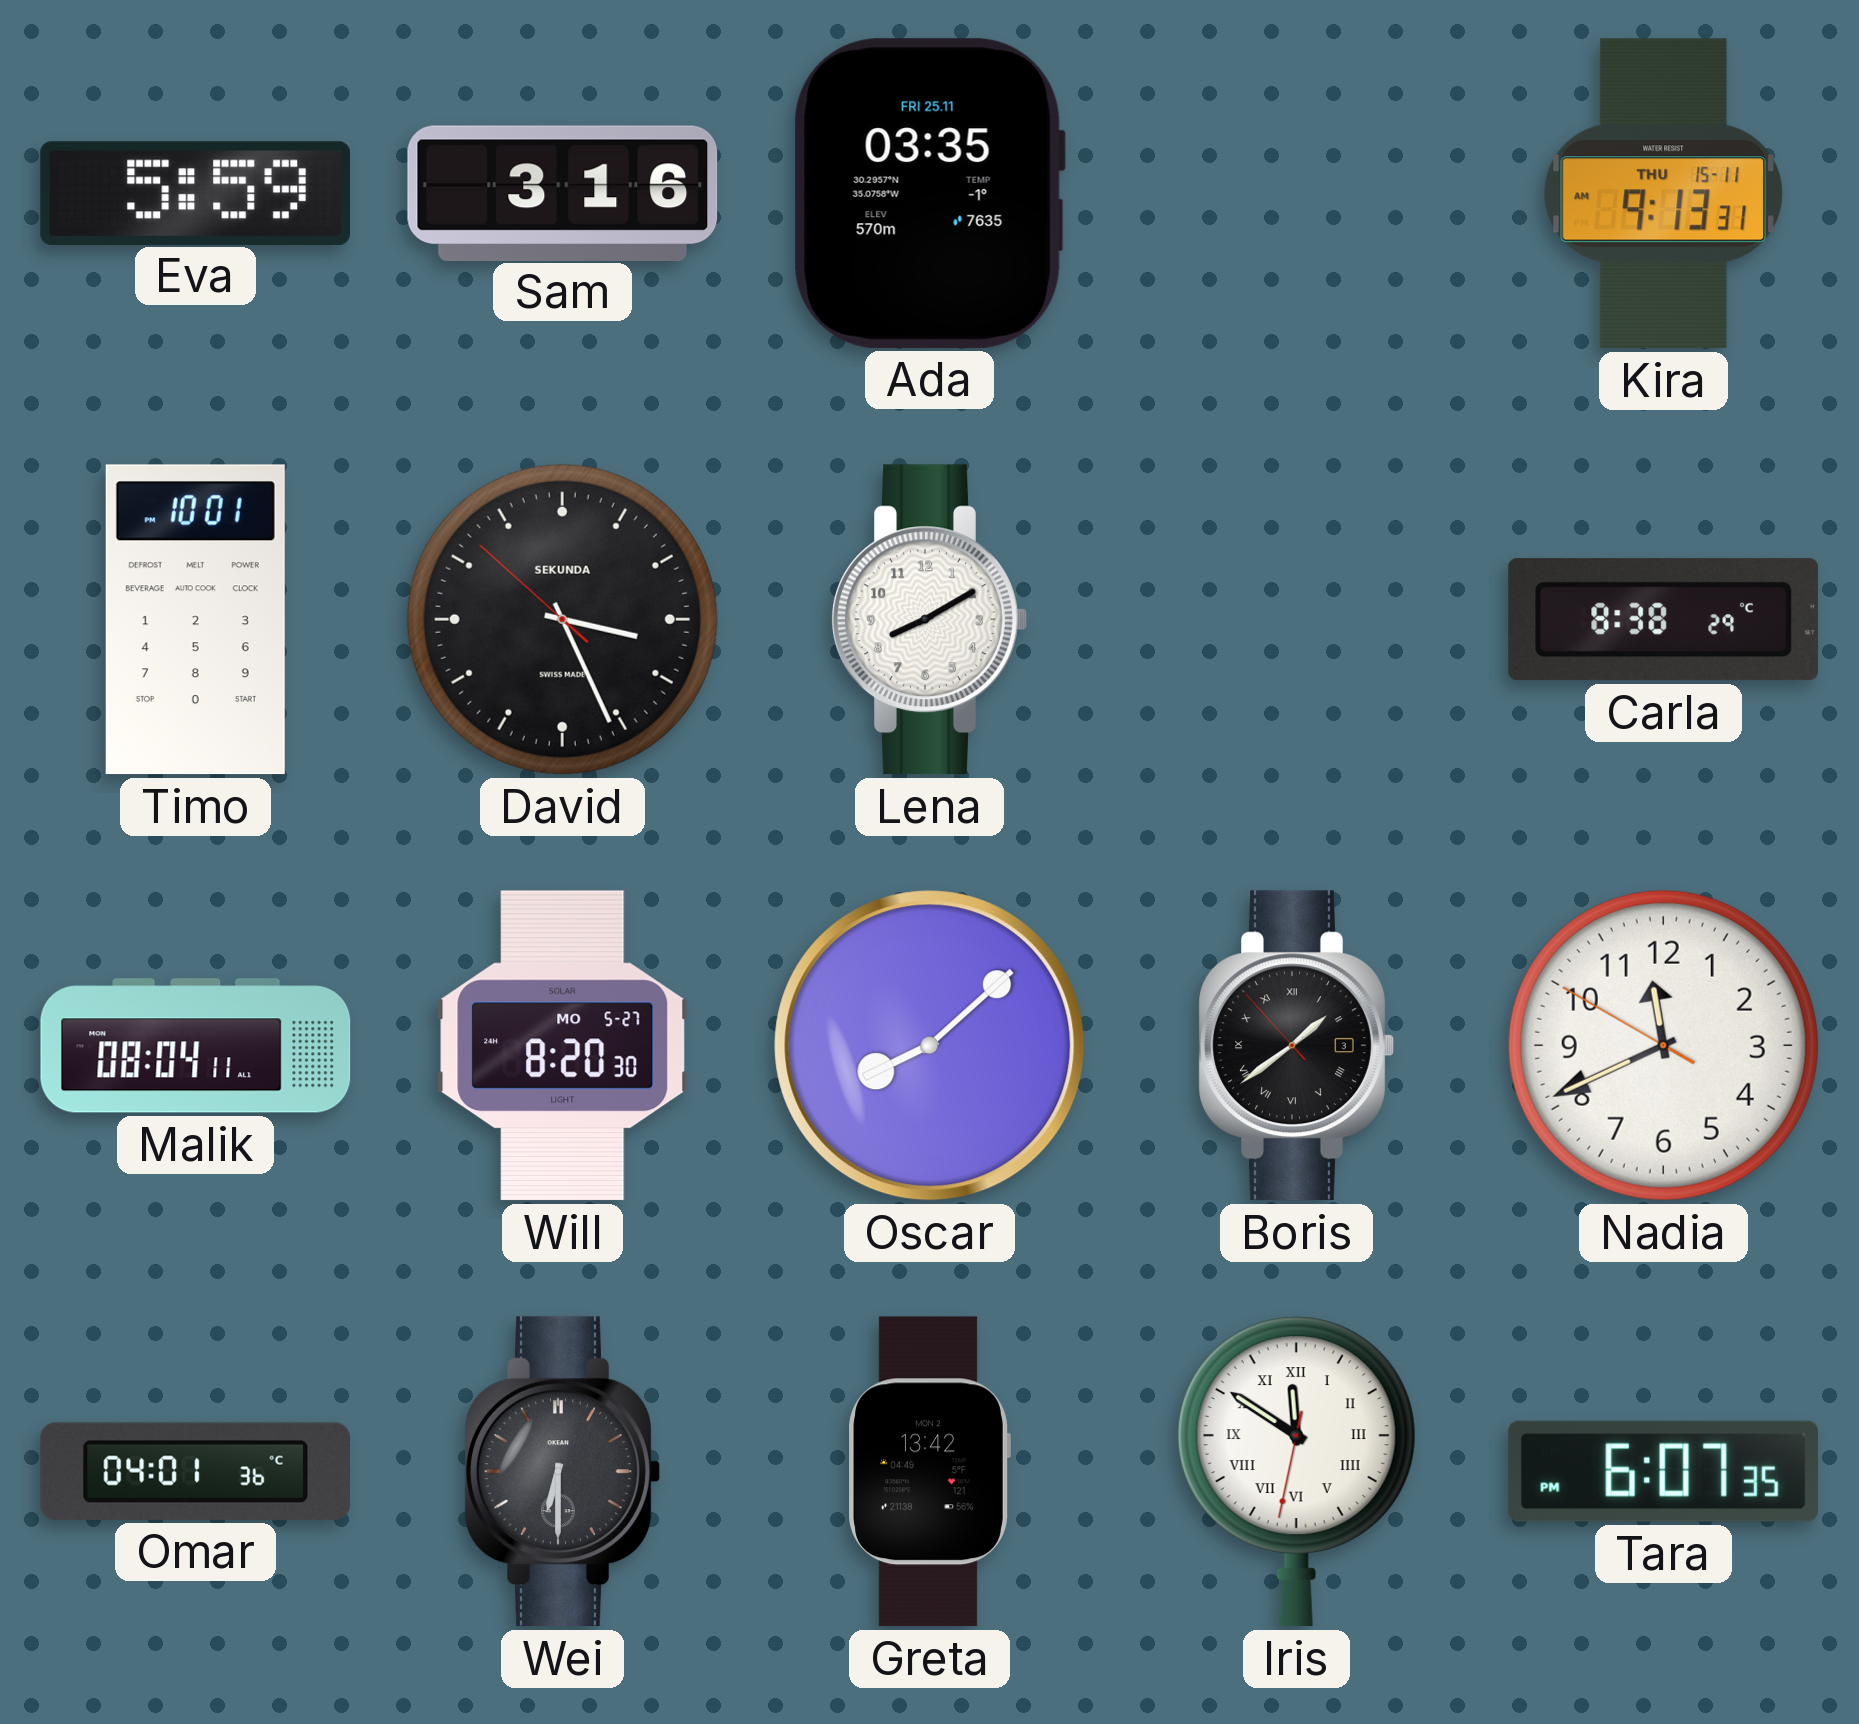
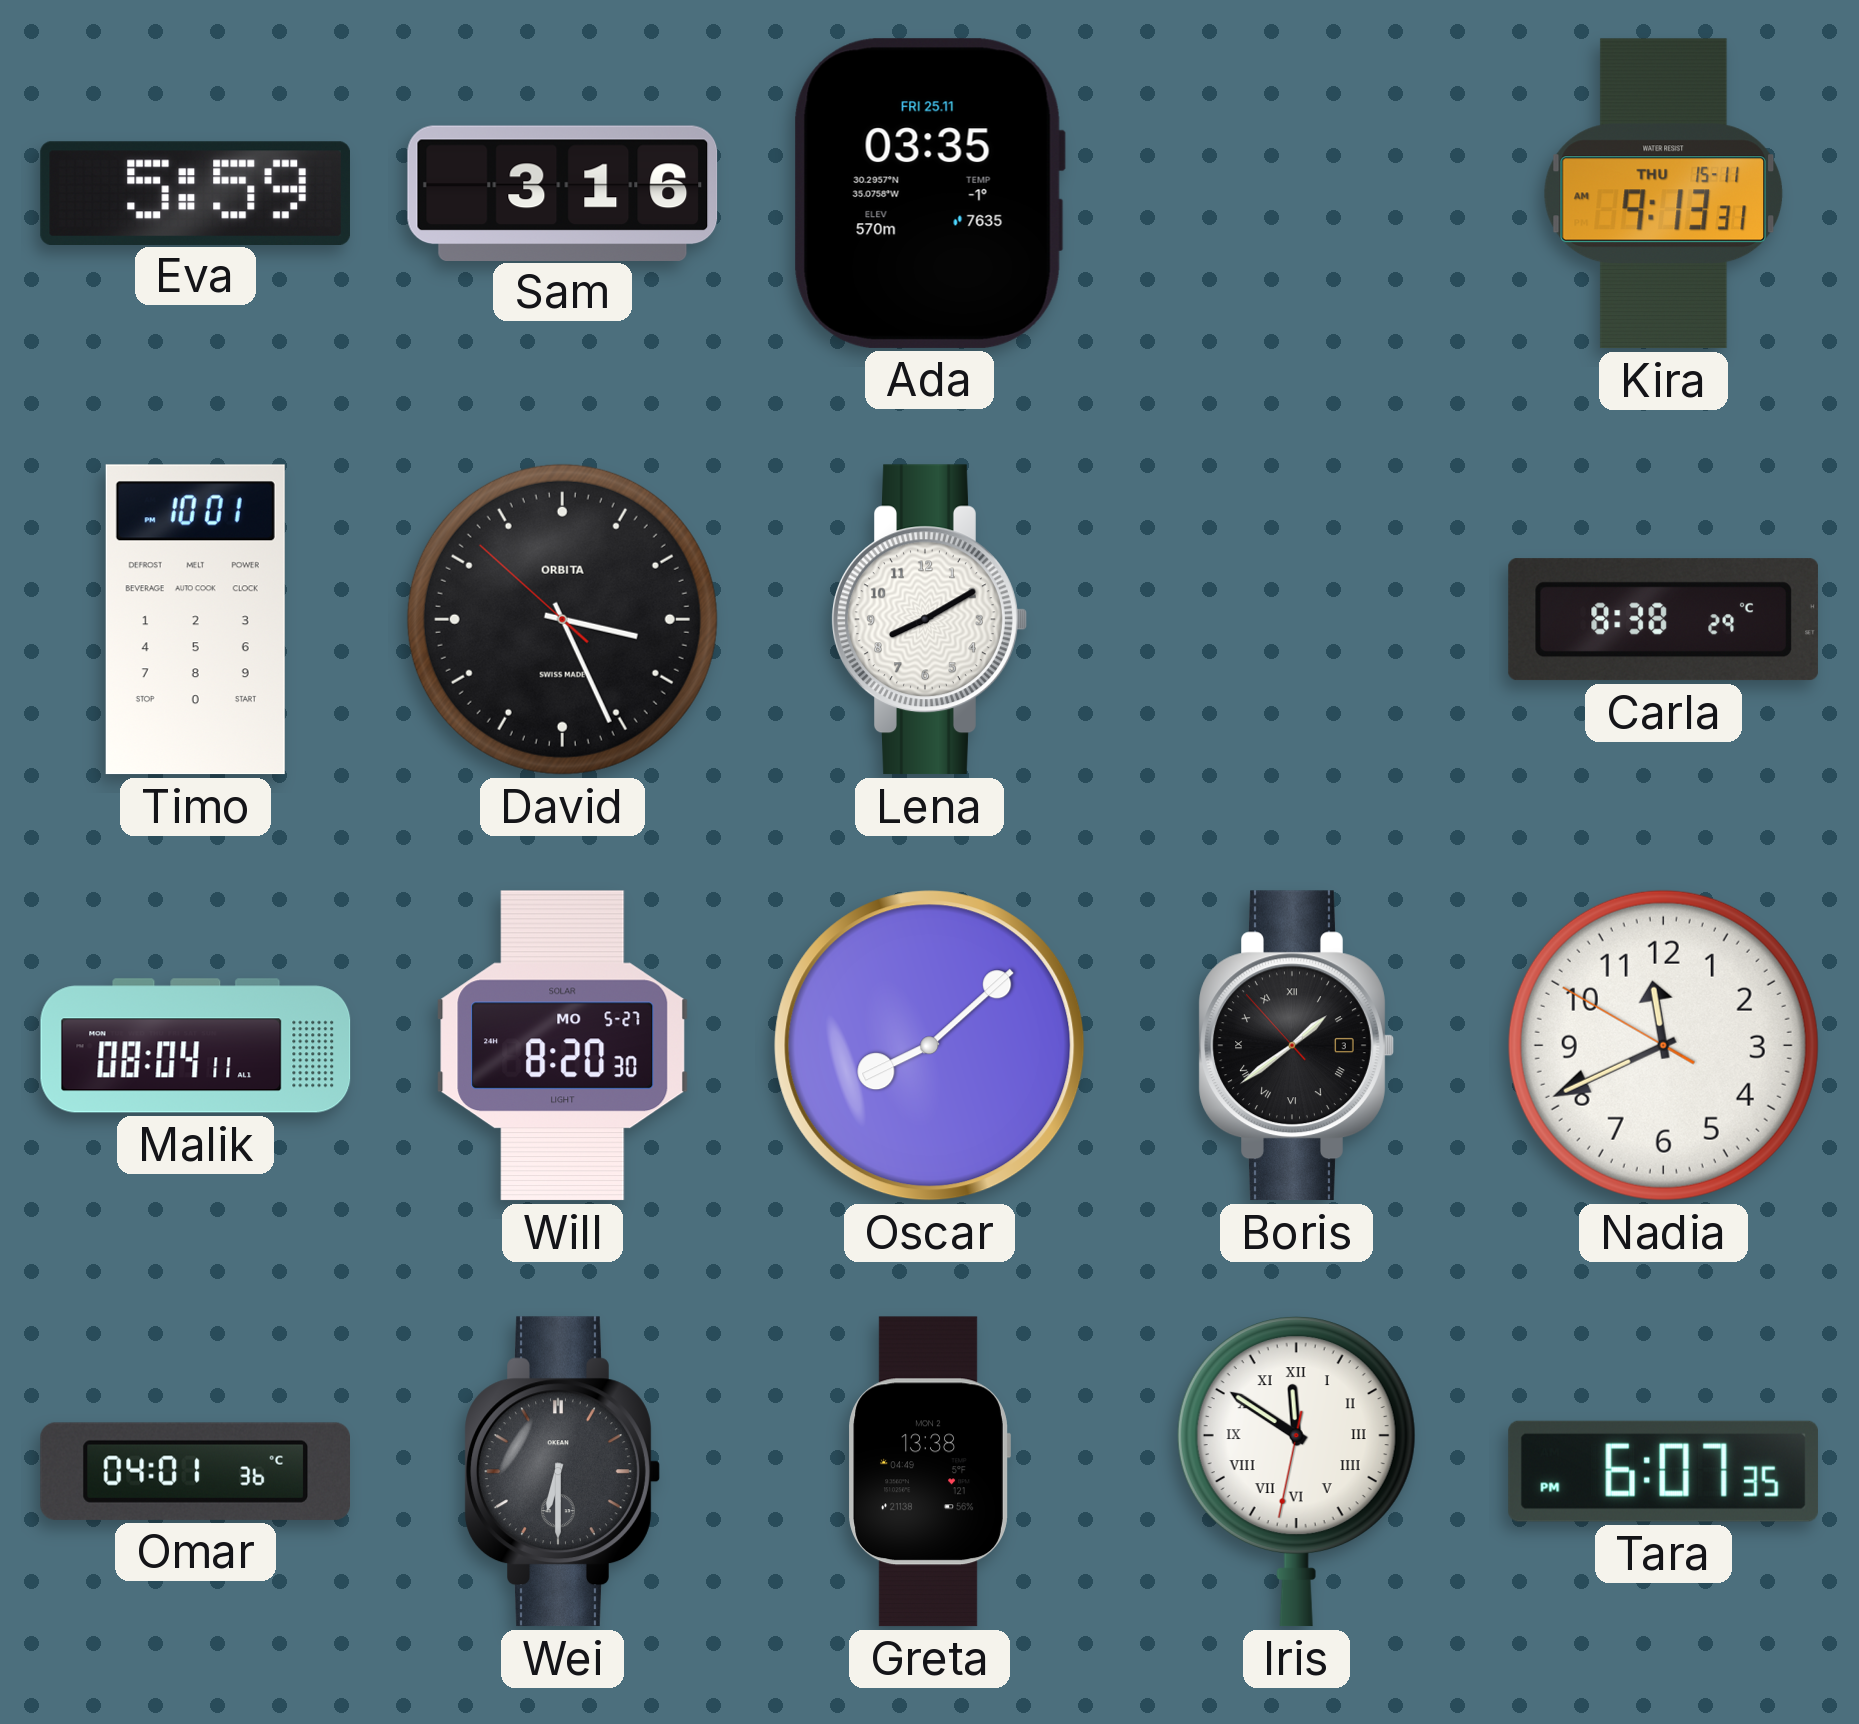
David brand: SEKUNDA -> ORBITA
Greta: 13:42 -> 13:38
